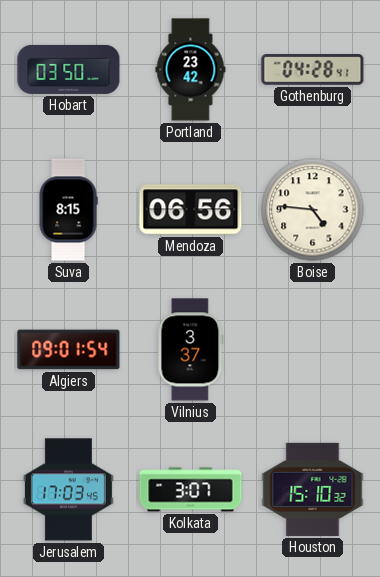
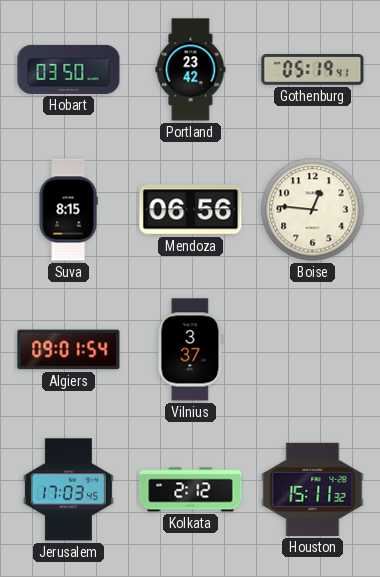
Gothenburg: 04:28 -> 05:19
Boise: 4:46 -> 12:46
Kolkata: 3:07 -> 2:12
Houston: 15:10 -> 15:11
